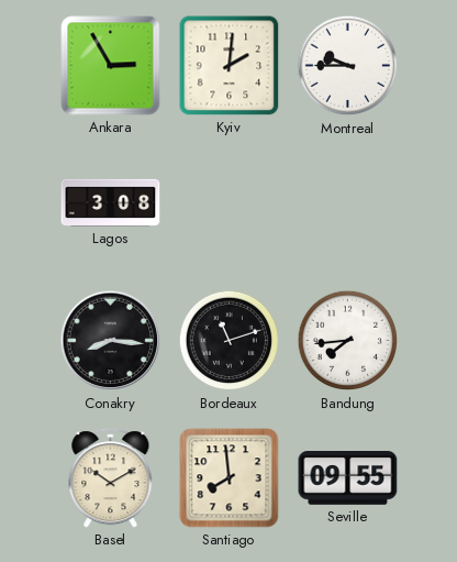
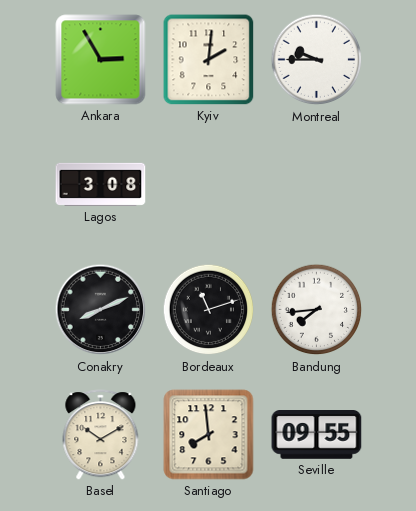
Conakry: 8:16 -> 8:11
